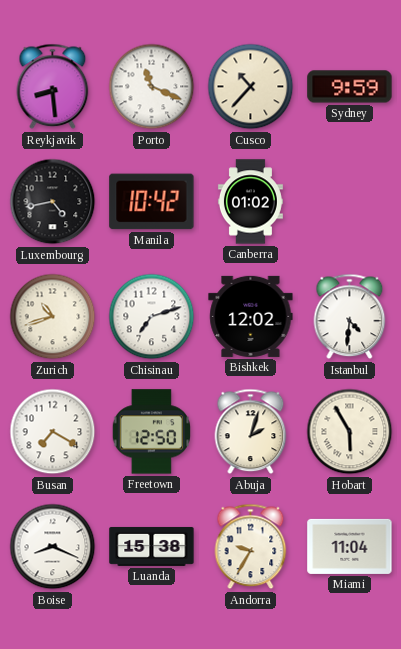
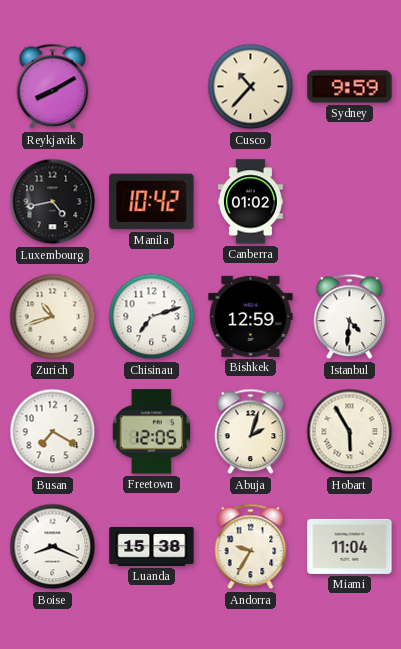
Reykjavik: 8:29 -> 8:10
Porto: 11:19 -> none
Bishkek: 12:02 -> 12:59
Freetown: 12:50 -> 12:05
